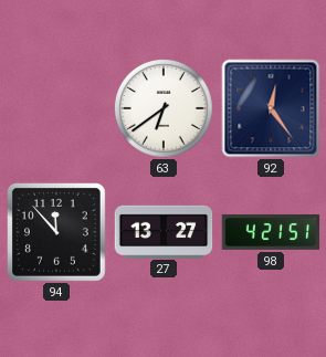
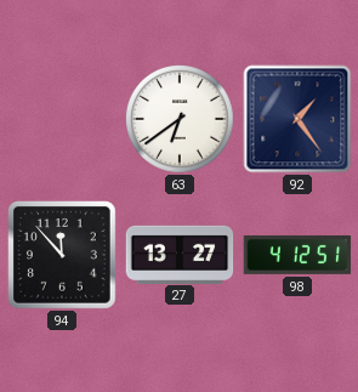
92: 12:24 -> 1:24
98: 4:21 -> 4:12
